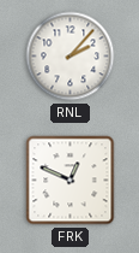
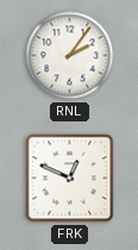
RNL: 2:07 -> 2:06
